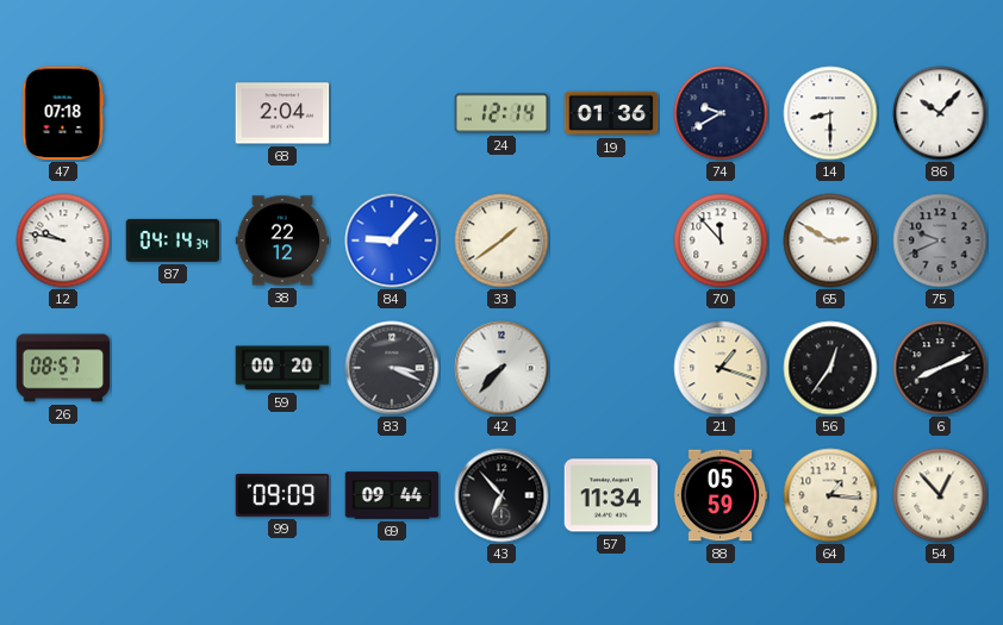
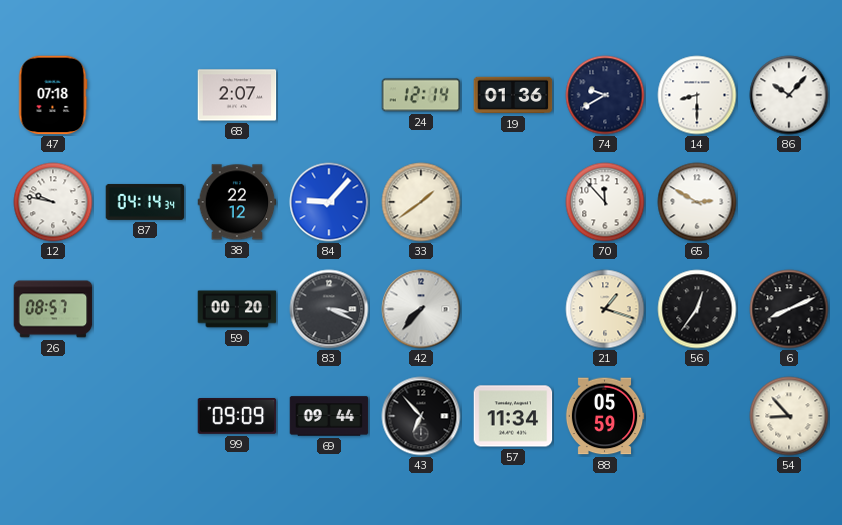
68: 2:04 -> 2:07
75: 9:41 -> none
64: 1:16 -> none
54: 12:53 -> 8:53
